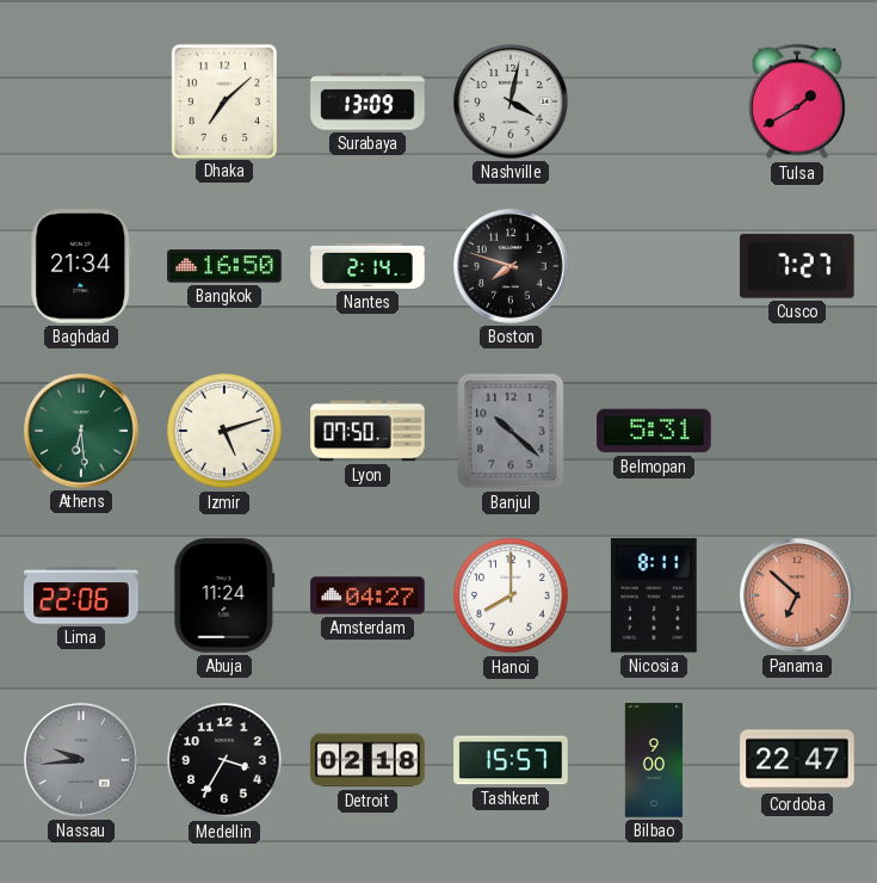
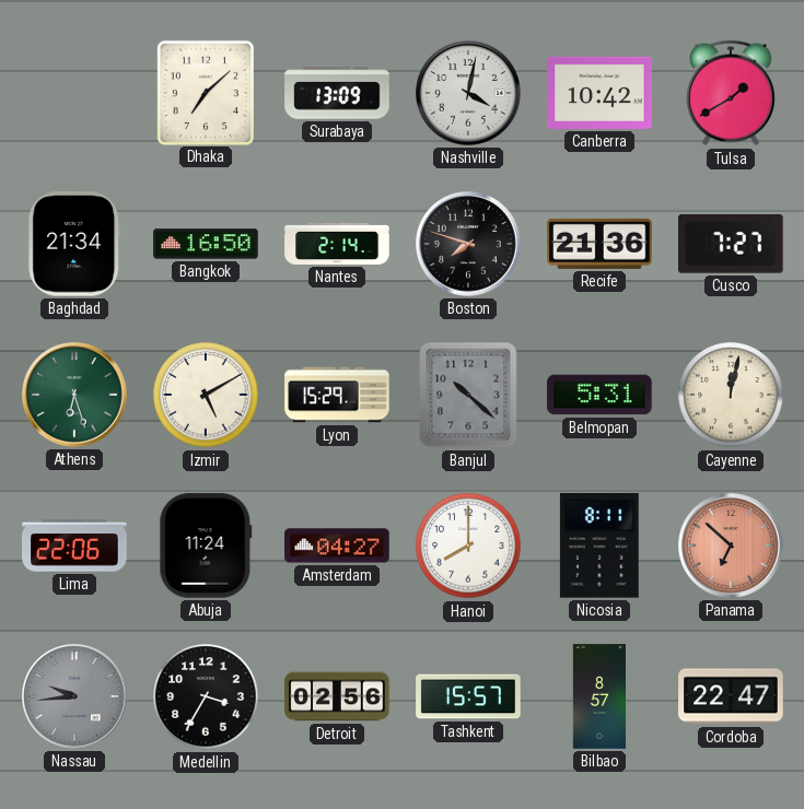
Canberra: none -> 10:42
Recife: none -> 21:36
Athens: 6:29 -> 6:27
Izmir: 5:12 -> 5:10
Lyon: 07:50 -> 15:29
Cayenne: none -> 12:02
Detroit: 02:18 -> 02:56
Bilbao: 9:00 -> 8:57
